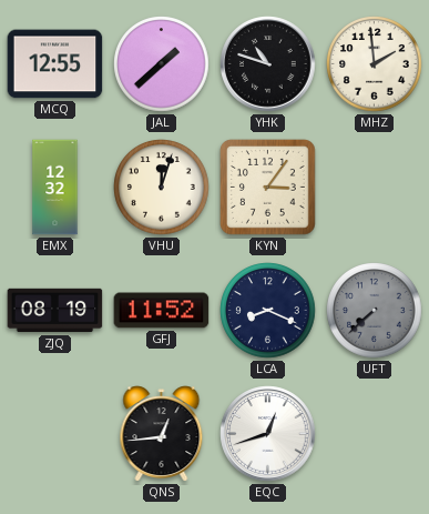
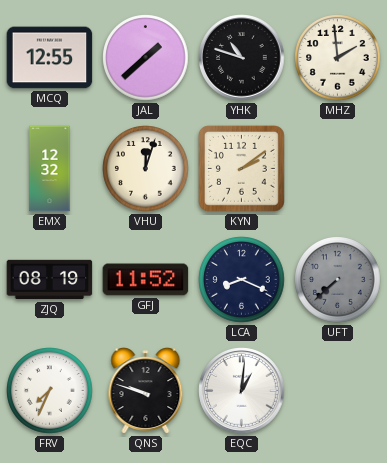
KYN: 3:06 -> 2:09
FRV: none -> 7:34
QNS: 12:44 -> 9:48
EQC: 12:42 -> 1:01
